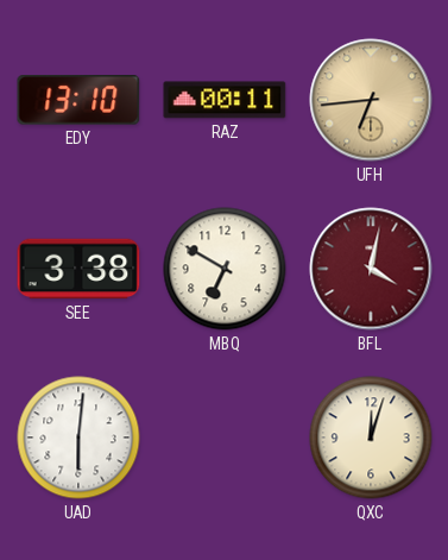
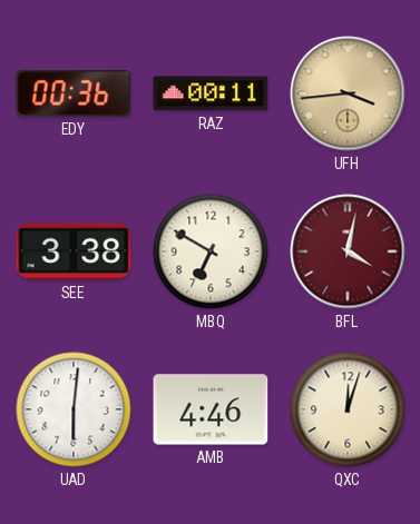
EDY: 13:10 -> 00:36
UFH: 6:44 -> 3:44
AMB: none -> 4:46
